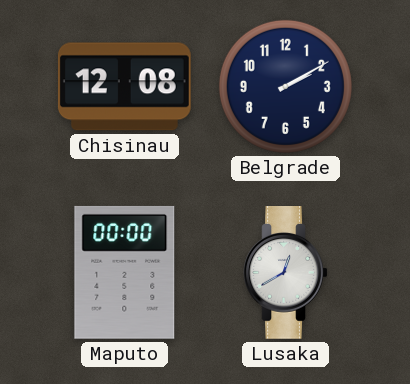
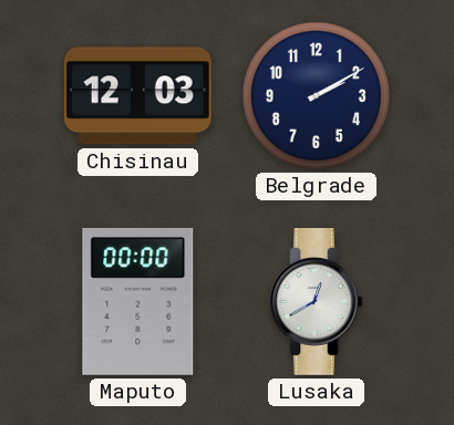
Chisinau: 12:08 -> 12:03
